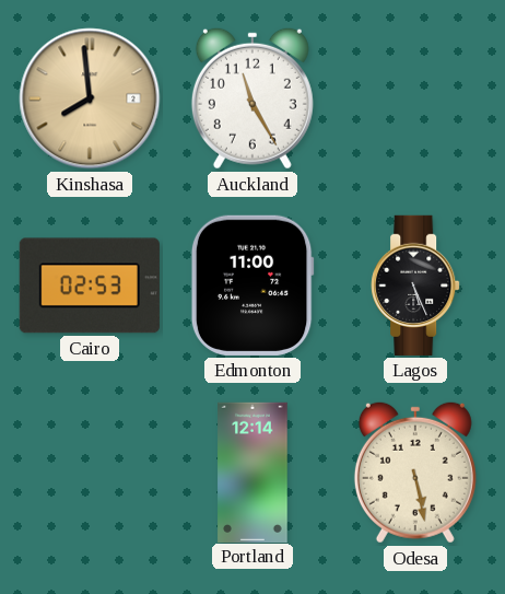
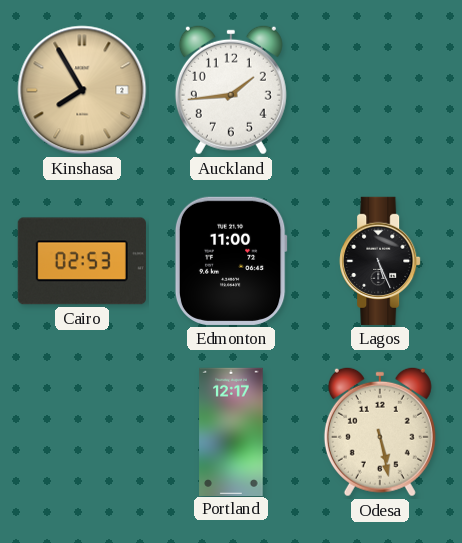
Kinshasa: 7:59 -> 7:55
Auckland: 11:25 -> 1:44
Portland: 12:14 -> 12:17
